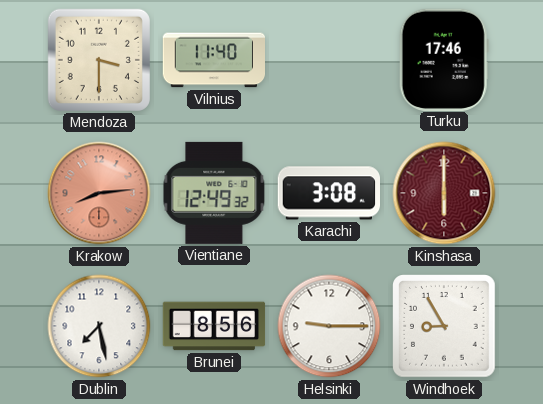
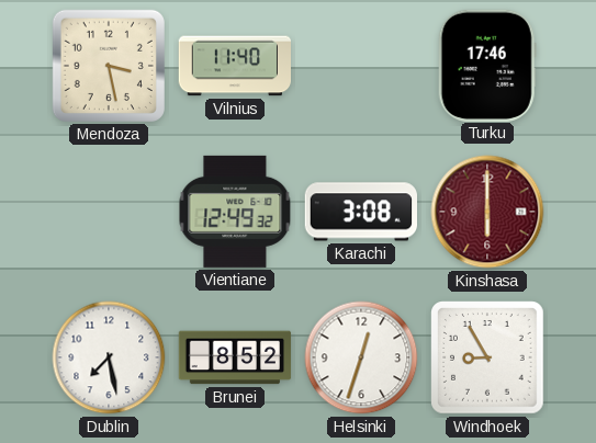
Mendoza: 3:30 -> 3:28
Krakow: 8:14 -> none
Brunei: 8:56 -> 8:52
Helsinki: 9:15 -> 12:33
